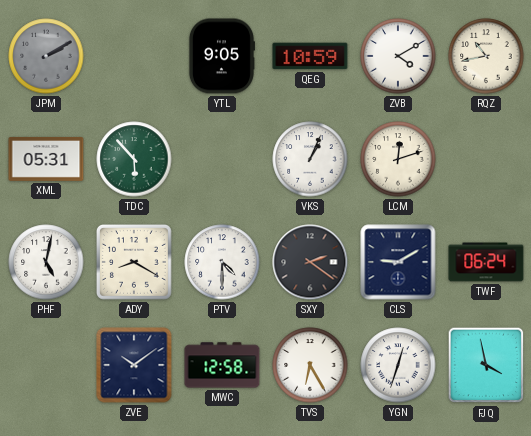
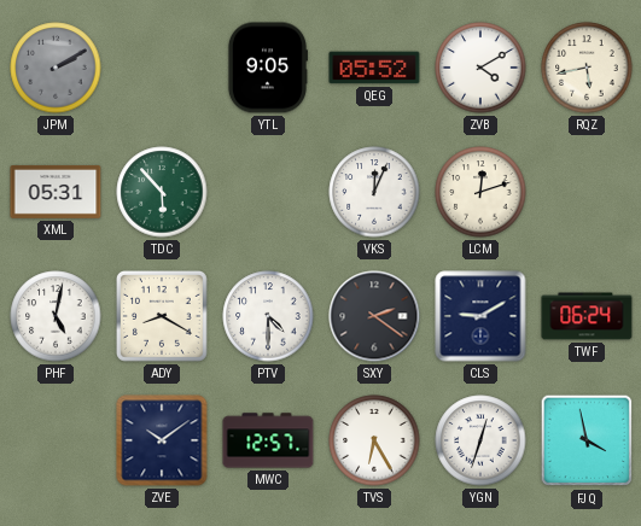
QEG: 10:59 -> 05:52
RQZ: 10:43 -> 5:43
VKS: 1:04 -> 12:04
MWC: 12:58 -> 12:57
